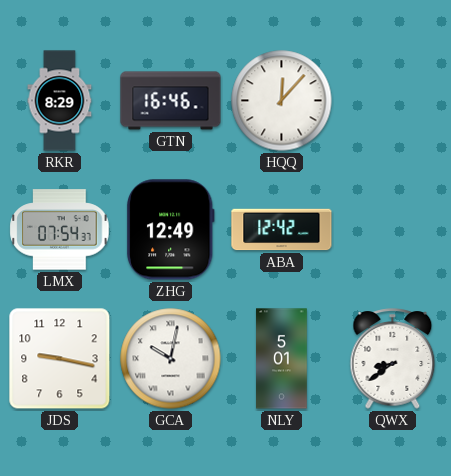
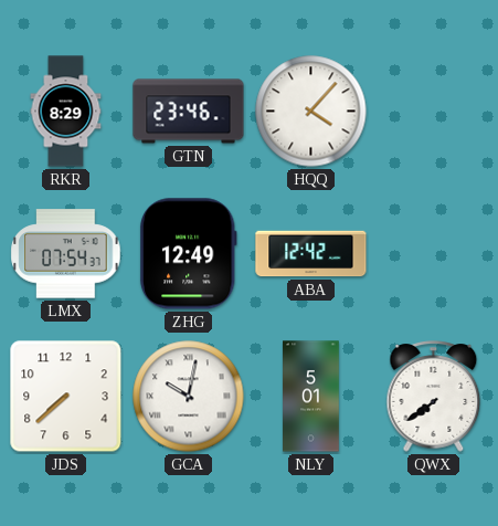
GTN: 16:46 -> 23:46
HQQ: 12:07 -> 4:07
JDS: 9:17 -> 7:38
QWX: 8:39 -> 7:39
